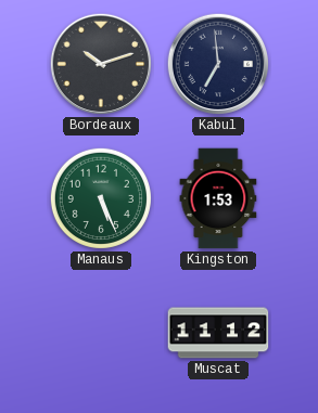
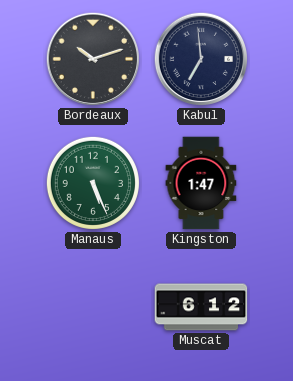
Kingston: 1:53 -> 1:47
Muscat: 11:12 -> 6:12
